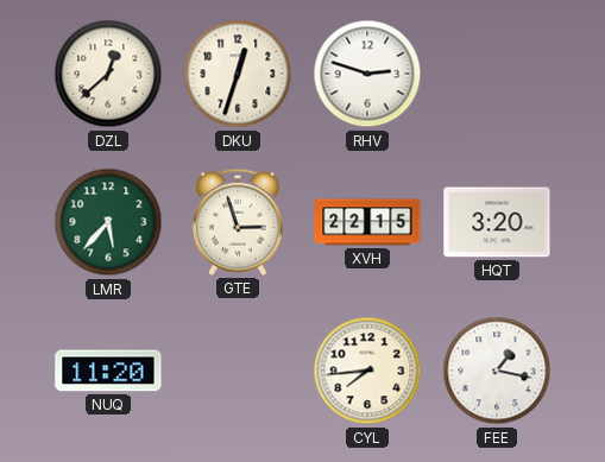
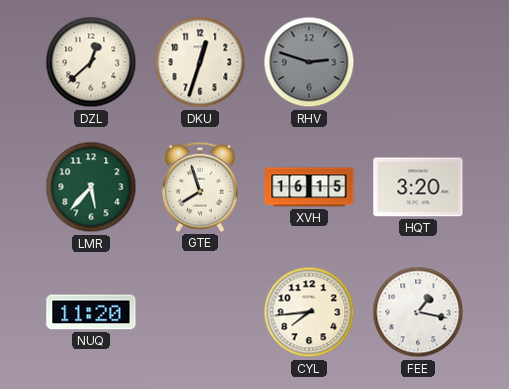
RHV dial: white -> grey
GTE: 2:57 -> 7:57
XVH: 22:15 -> 16:15
